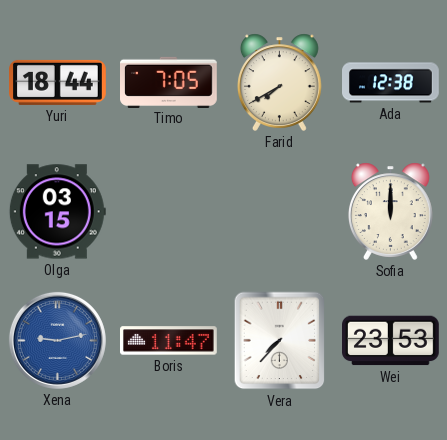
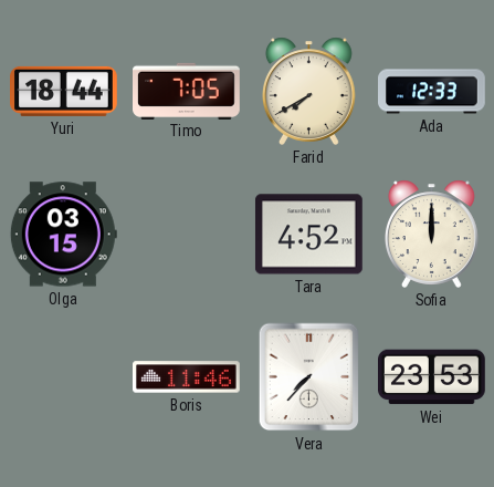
Ada: 12:38 -> 12:33
Tara: none -> 4:52
Xena: 9:13 -> none
Boris: 11:47 -> 11:46
